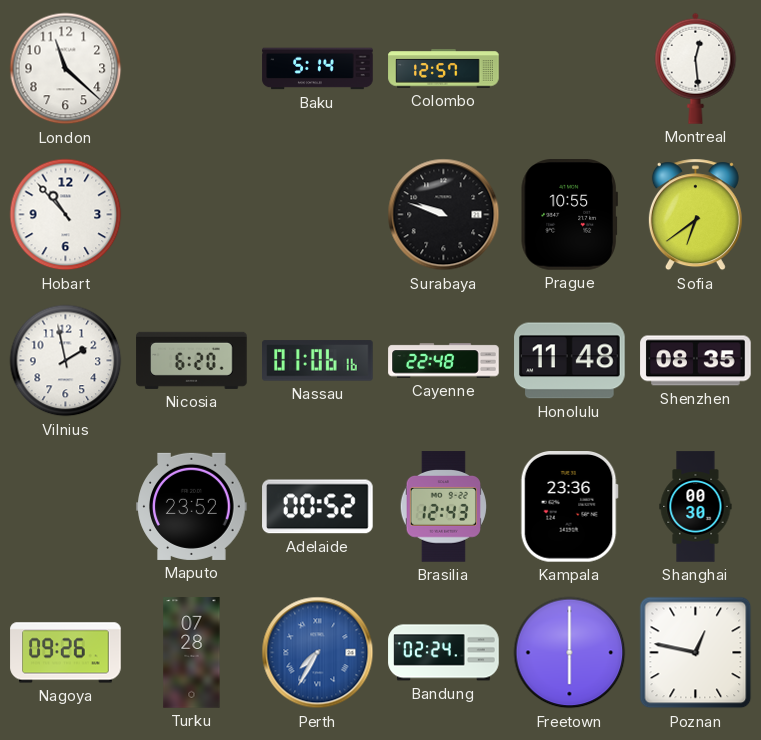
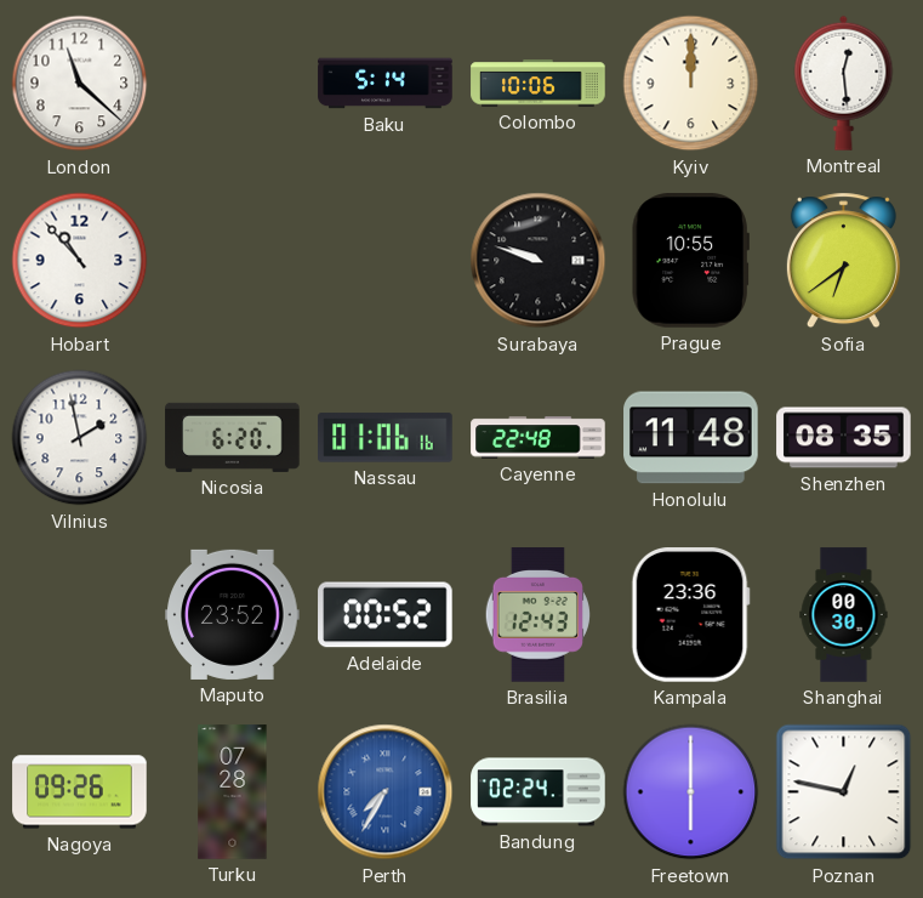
Colombo: 12:57 -> 10:06
Kyiv: none -> 12:00
